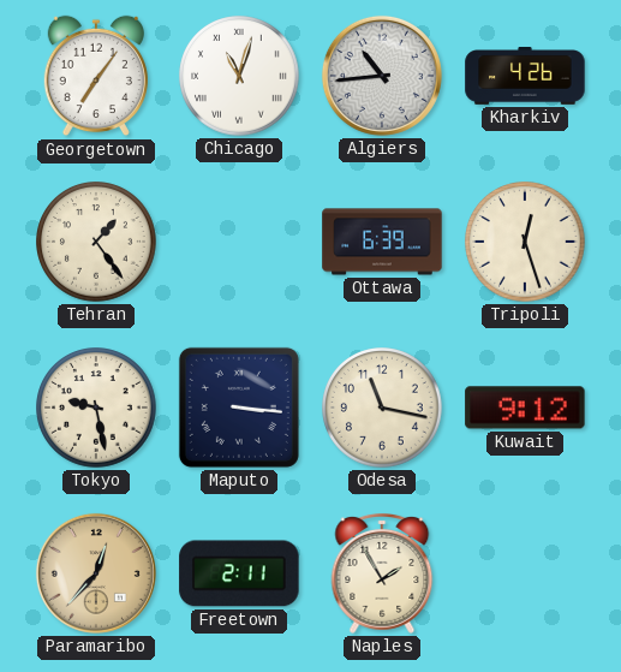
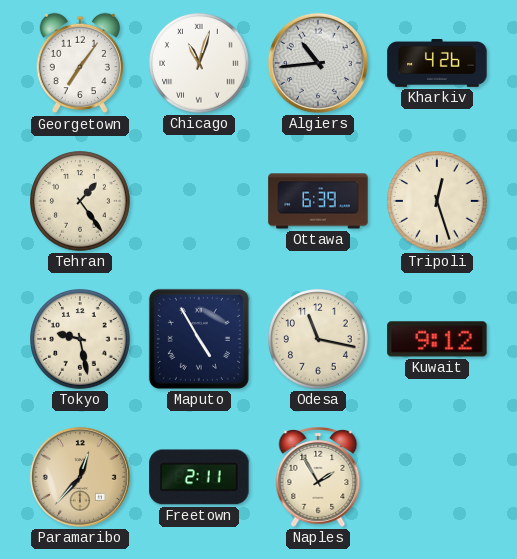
Maputo: 3:16 -> 4:55
